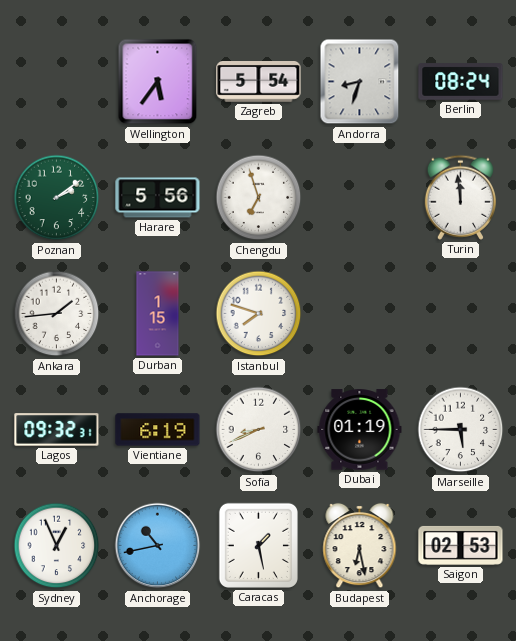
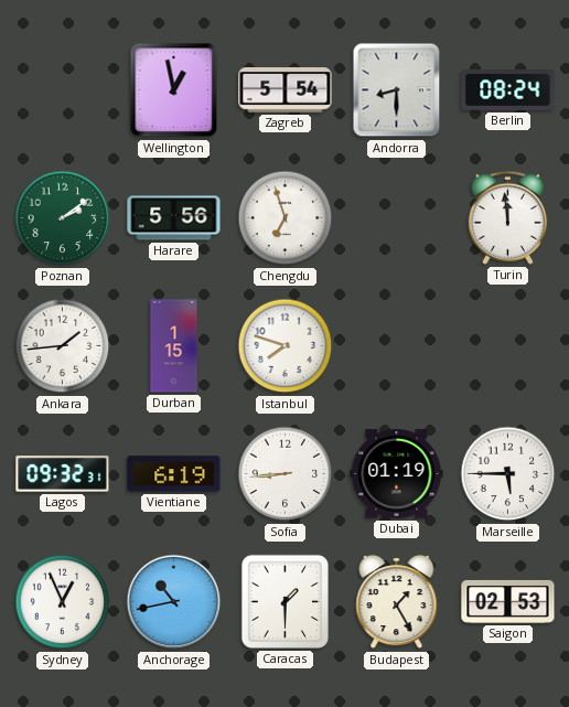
Wellington: 5:36 -> 12:58
Andorra: 8:33 -> 8:30
Sofia: 8:41 -> 8:44
Caracas: 1:28 -> 1:30
Budapest: 6:28 -> 1:25
